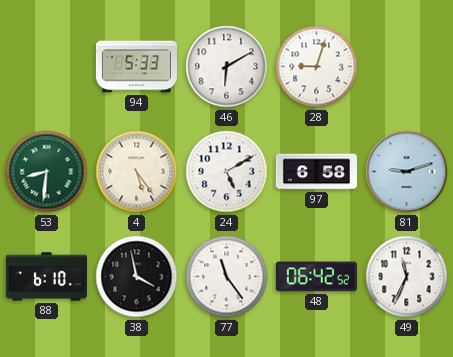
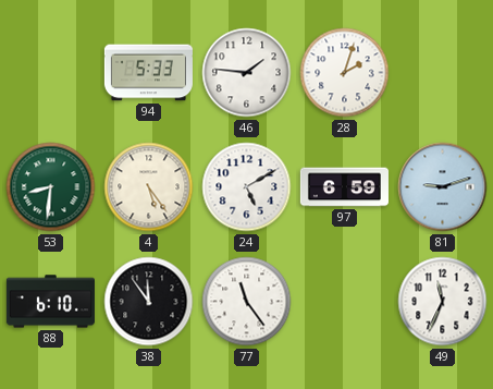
46: 6:10 -> 1:46
28: 9:03 -> 2:03
97: 6:58 -> 6:59
38: 3:58 -> 11:54
48: 06:42 -> none
